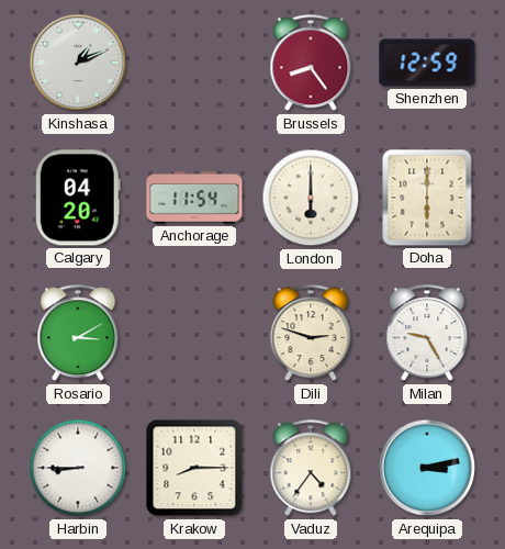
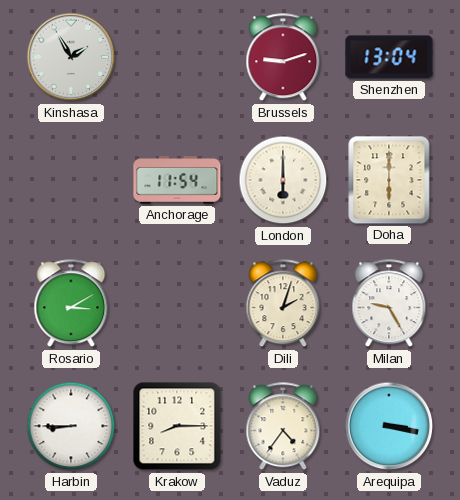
Kinshasa: 1:11 -> 1:55
Brussels: 8:24 -> 9:12
Shenzhen: 12:59 -> 13:04
Calgary: 04:20 -> none
Dili: 2:48 -> 2:03
Arequipa: 3:13 -> 3:17
